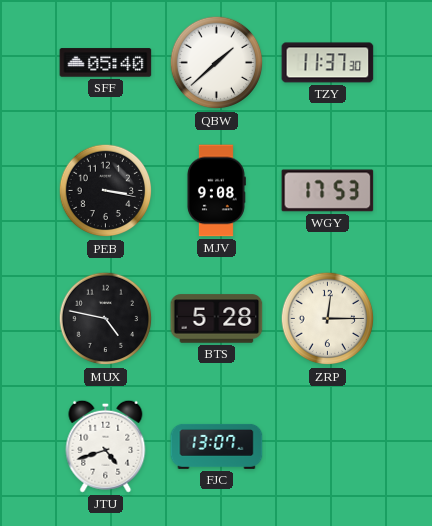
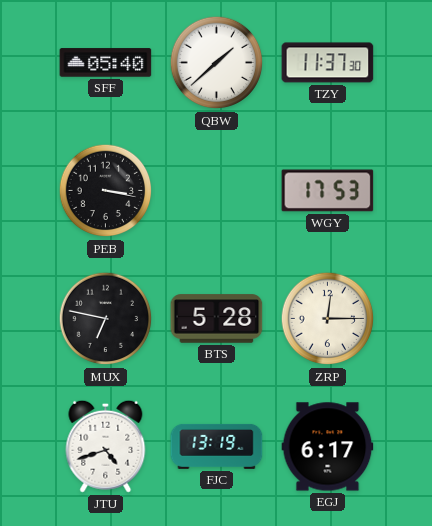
MJV: 9:08 -> none
MUX: 4:47 -> 6:47
FJC: 13:07 -> 13:19
EGJ: none -> 6:17
